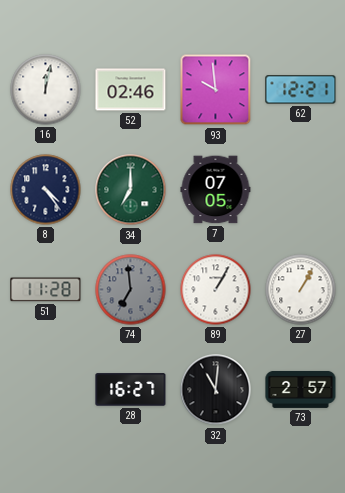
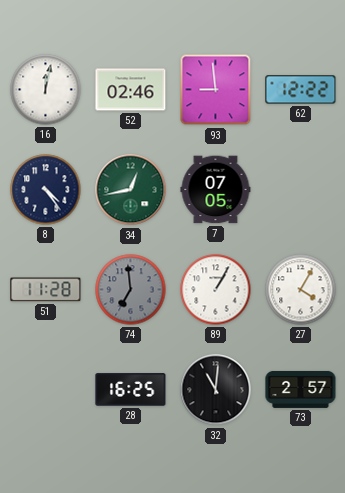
93: 9:59 -> 8:59
62: 12:21 -> 12:22
34: 7:00 -> 12:43
27: 1:05 -> 4:05
28: 16:27 -> 16:25
